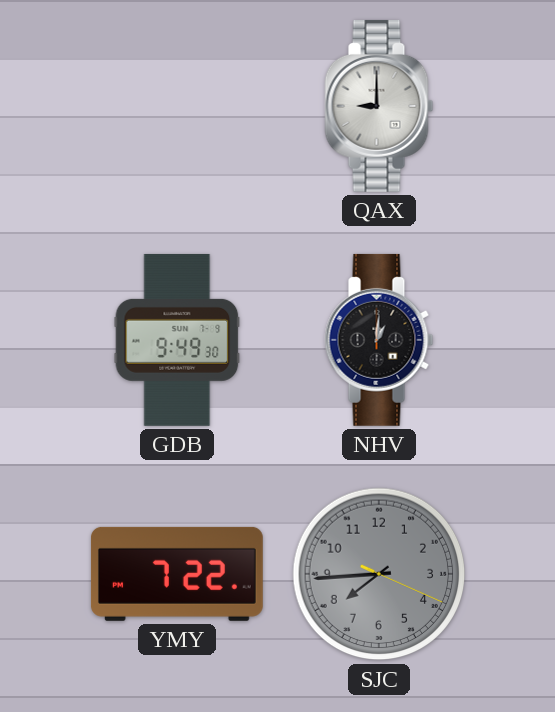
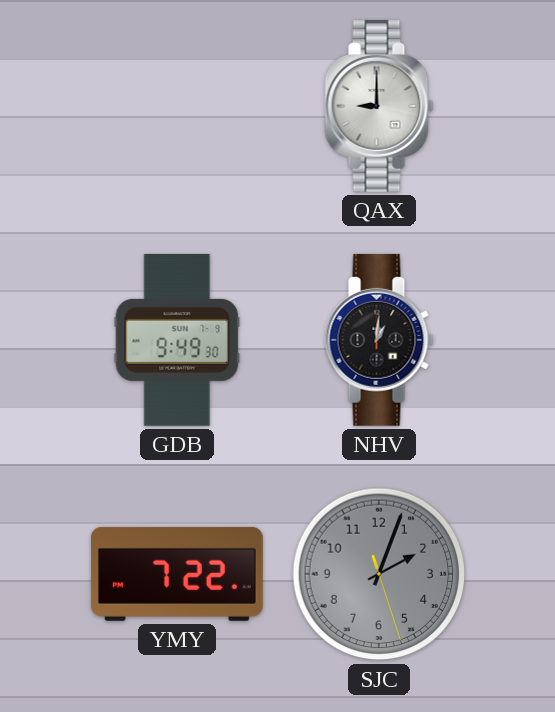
SJC: 7:44 -> 2:03
